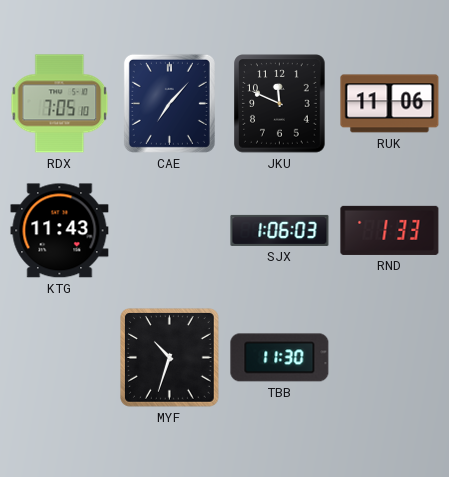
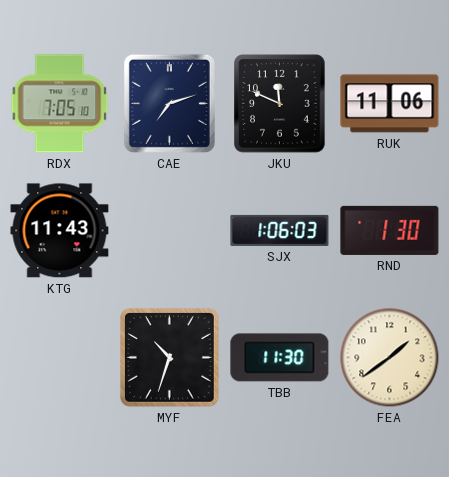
CAE: 7:07 -> 7:12
RND: 1:33 -> 1:30
FEA: none -> 1:39
